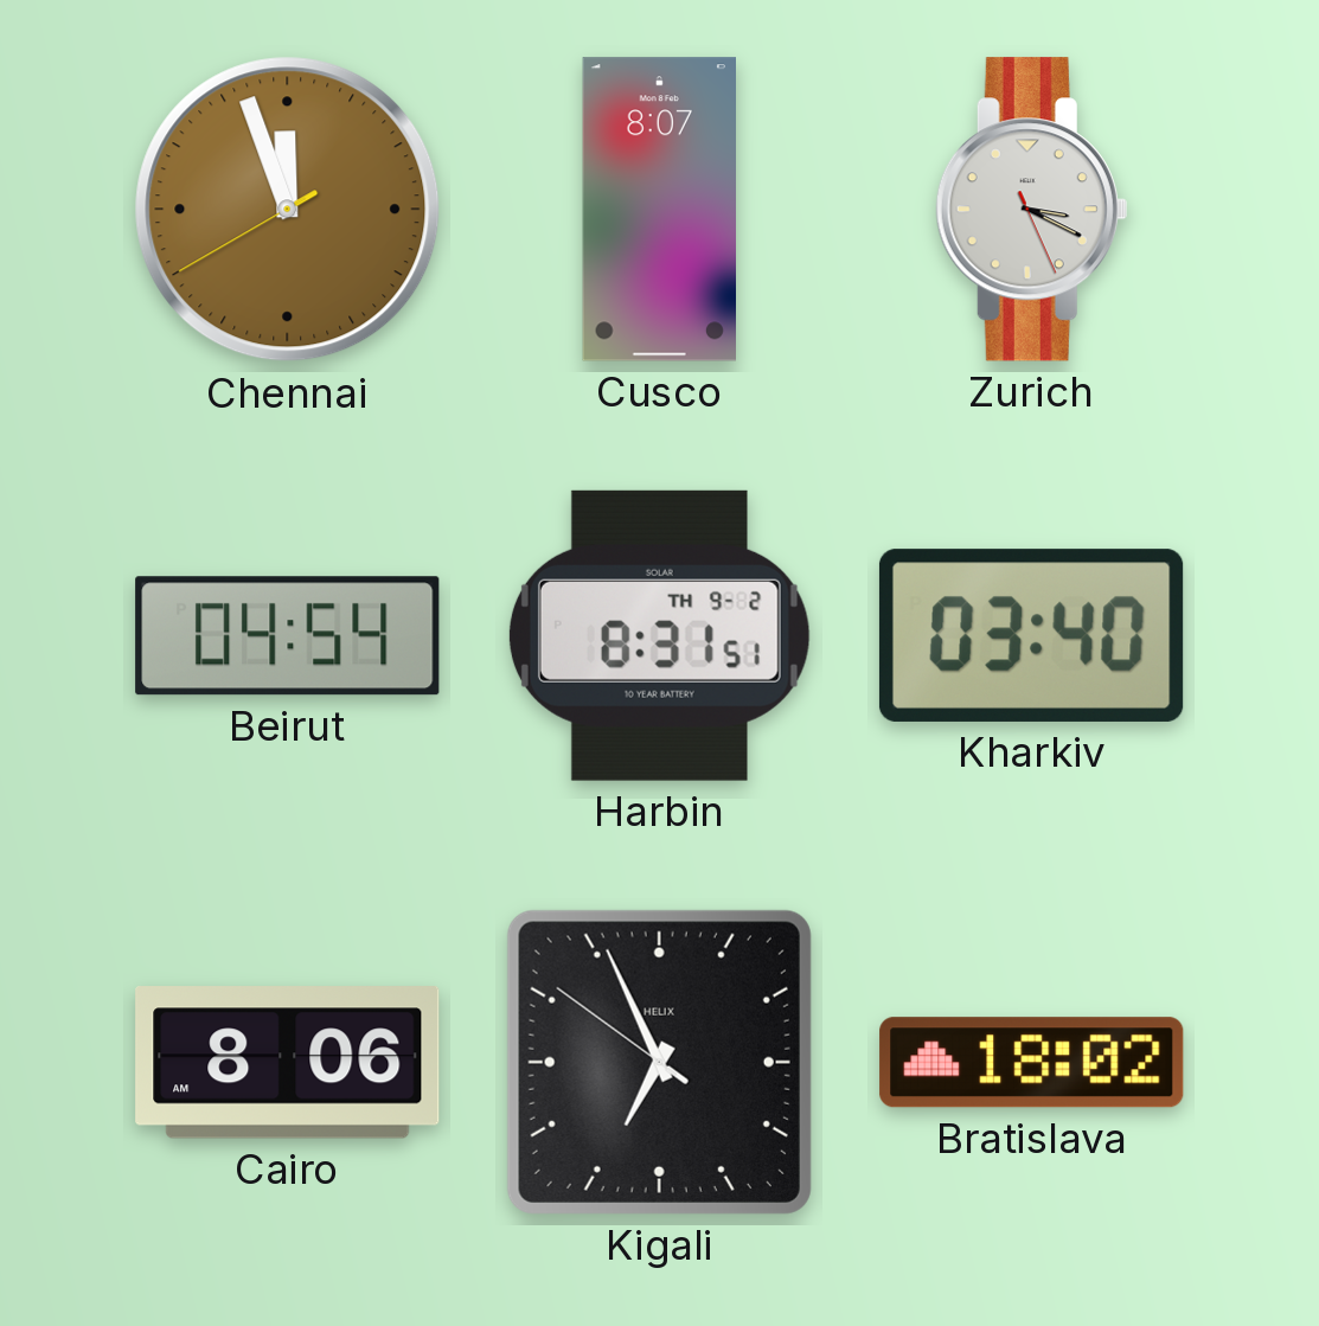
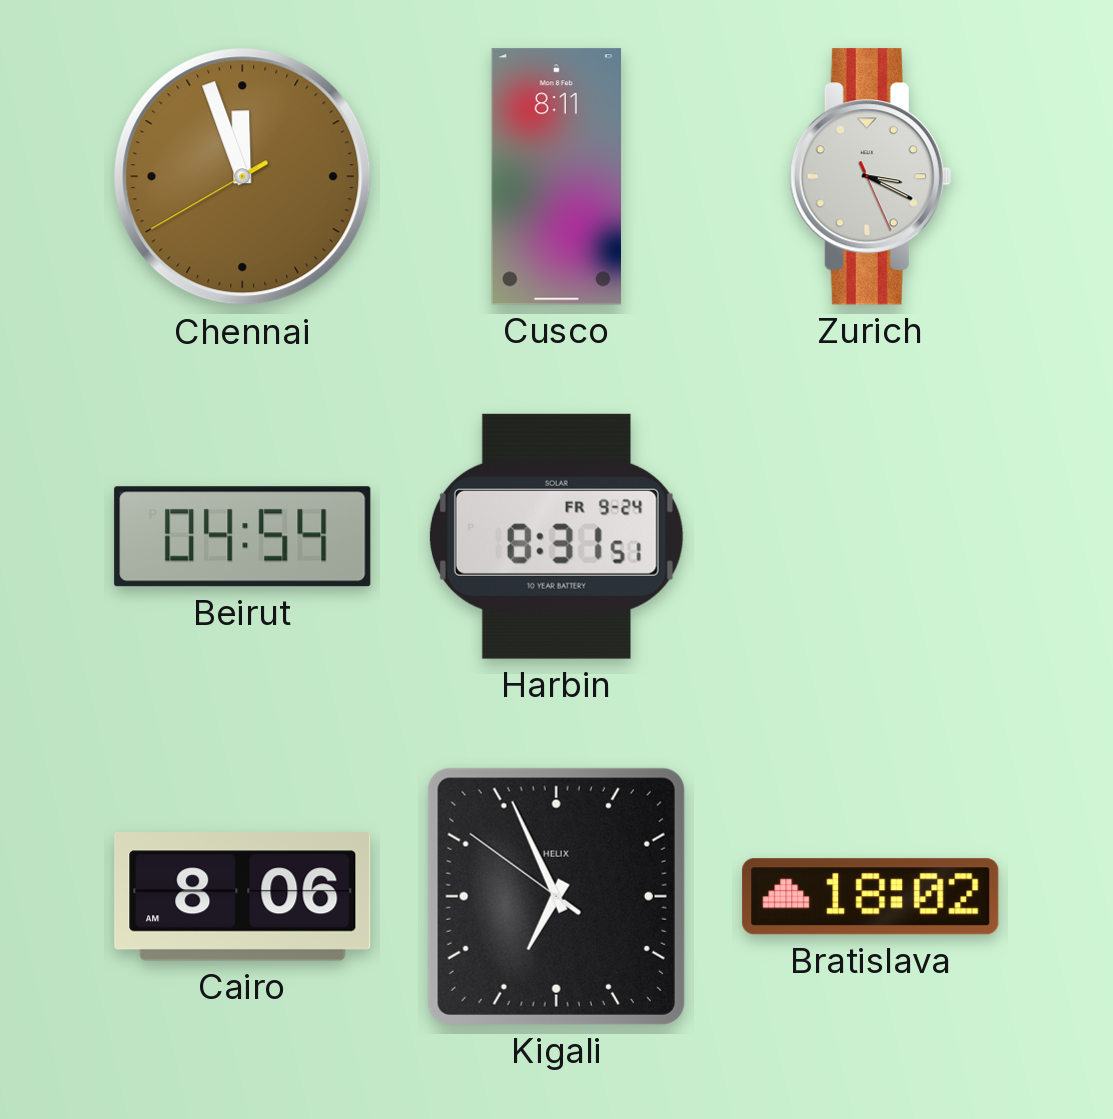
Cusco: 8:07 -> 8:11
Harbin date: TH 9-2 -> FR 9-24
Kharkiv: 03:40 -> none
